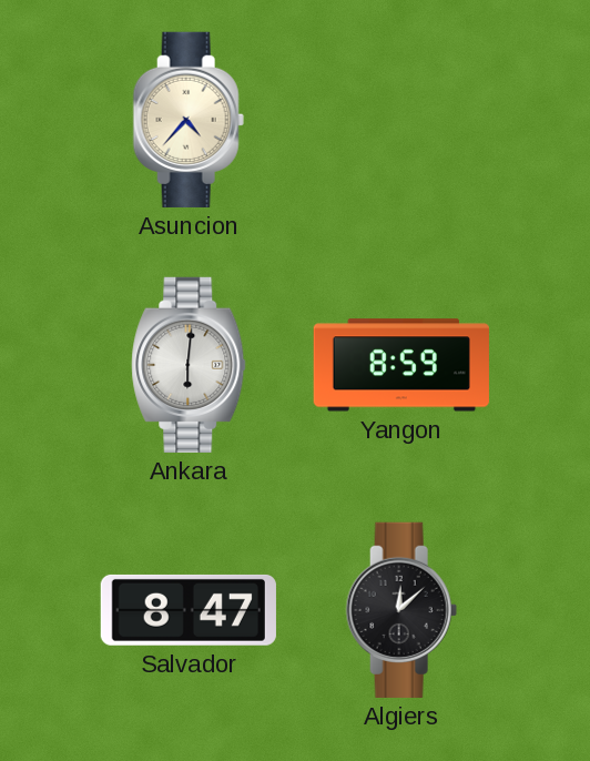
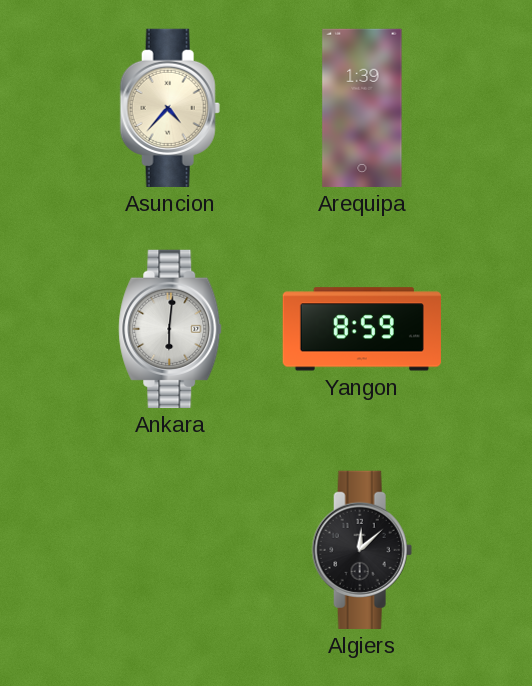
Arequipa: none -> 1:39
Salvador: 8:47 -> none
